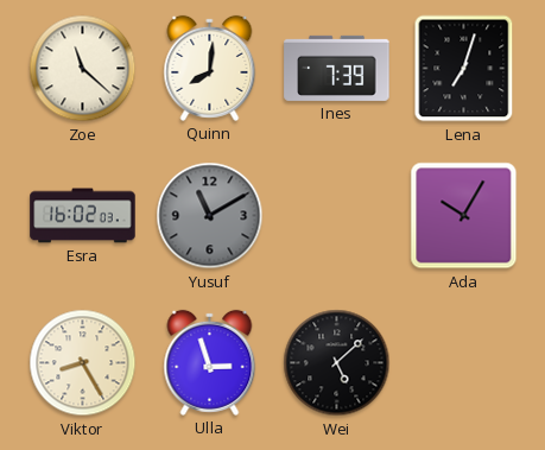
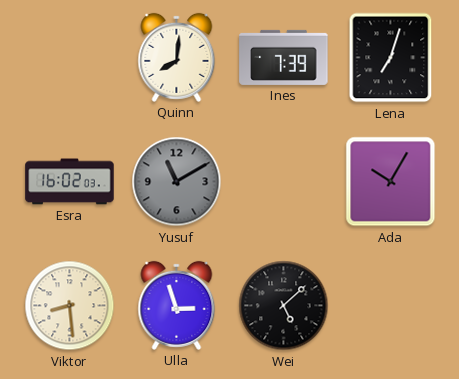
Zoe: 11:22 -> none
Viktor: 8:25 -> 8:29
